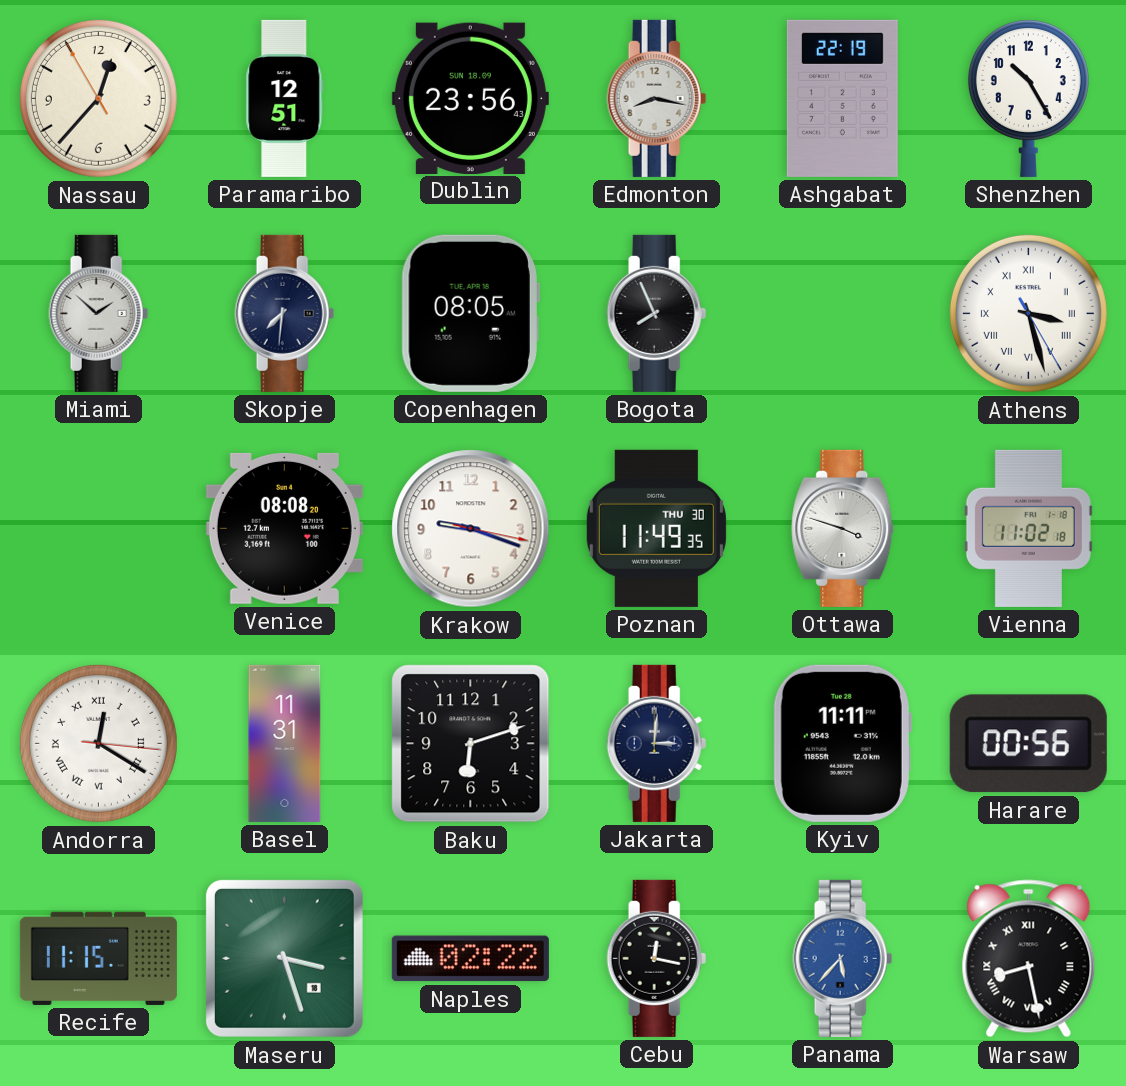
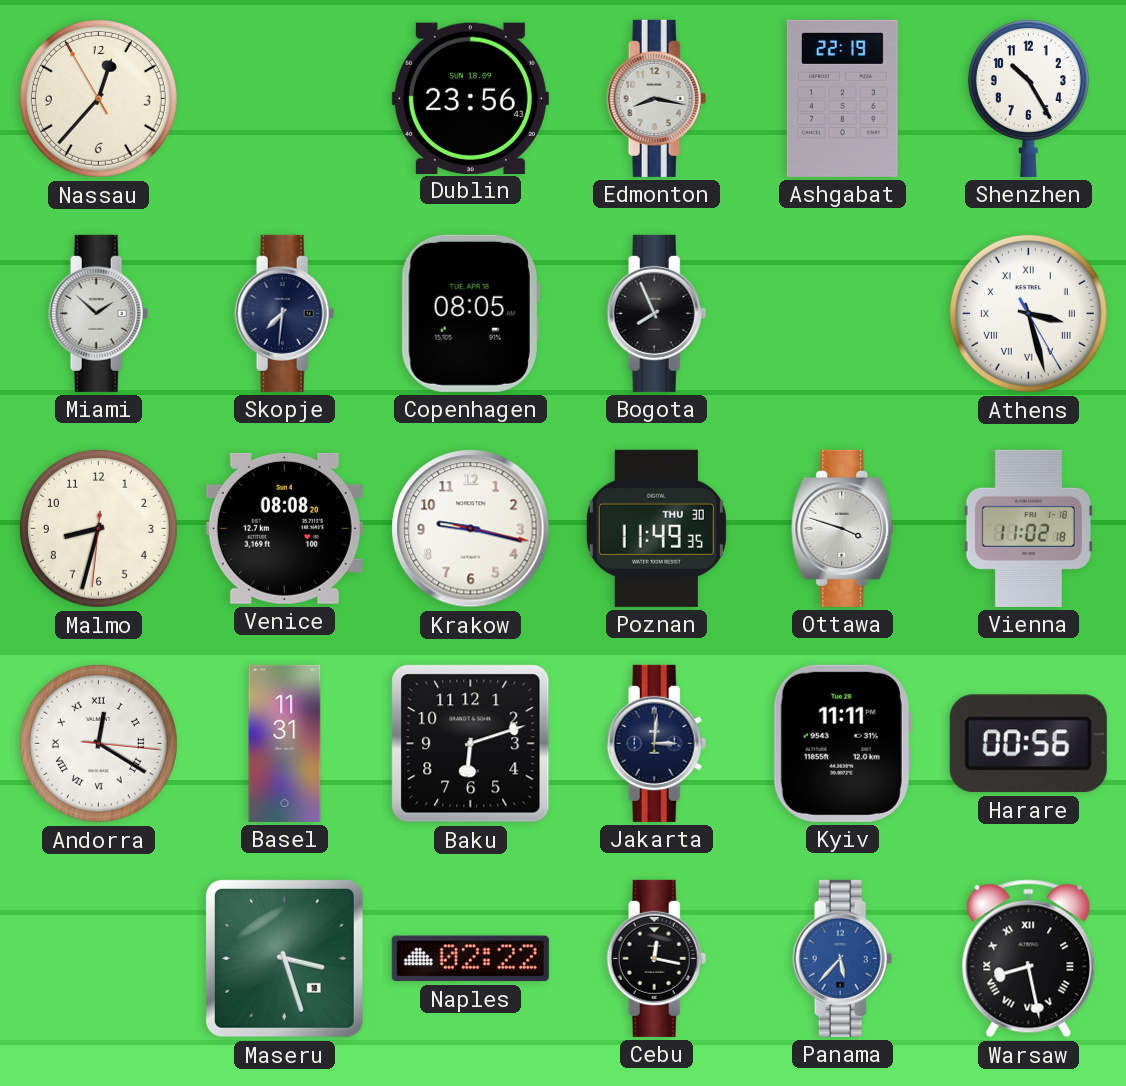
Paramaribo: 12:51 -> none
Malmo: none -> 8:32
Krakow: 9:18 -> 9:17
Recife: 11:15 -> none
